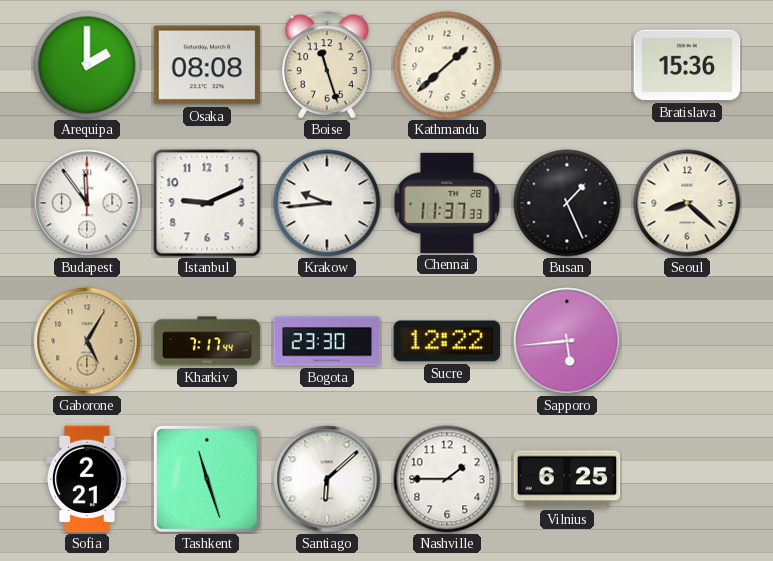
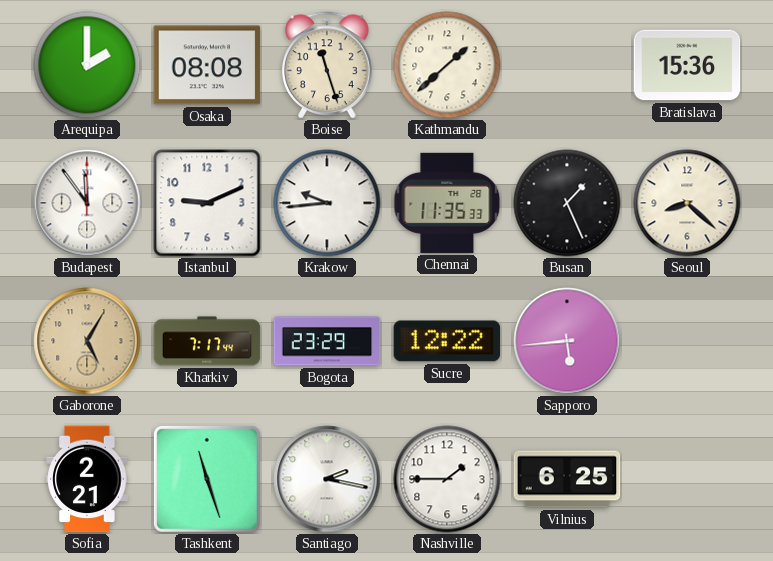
Chennai: 11:37 -> 11:35
Bogota: 23:30 -> 23:29
Santiago: 6:08 -> 2:17
